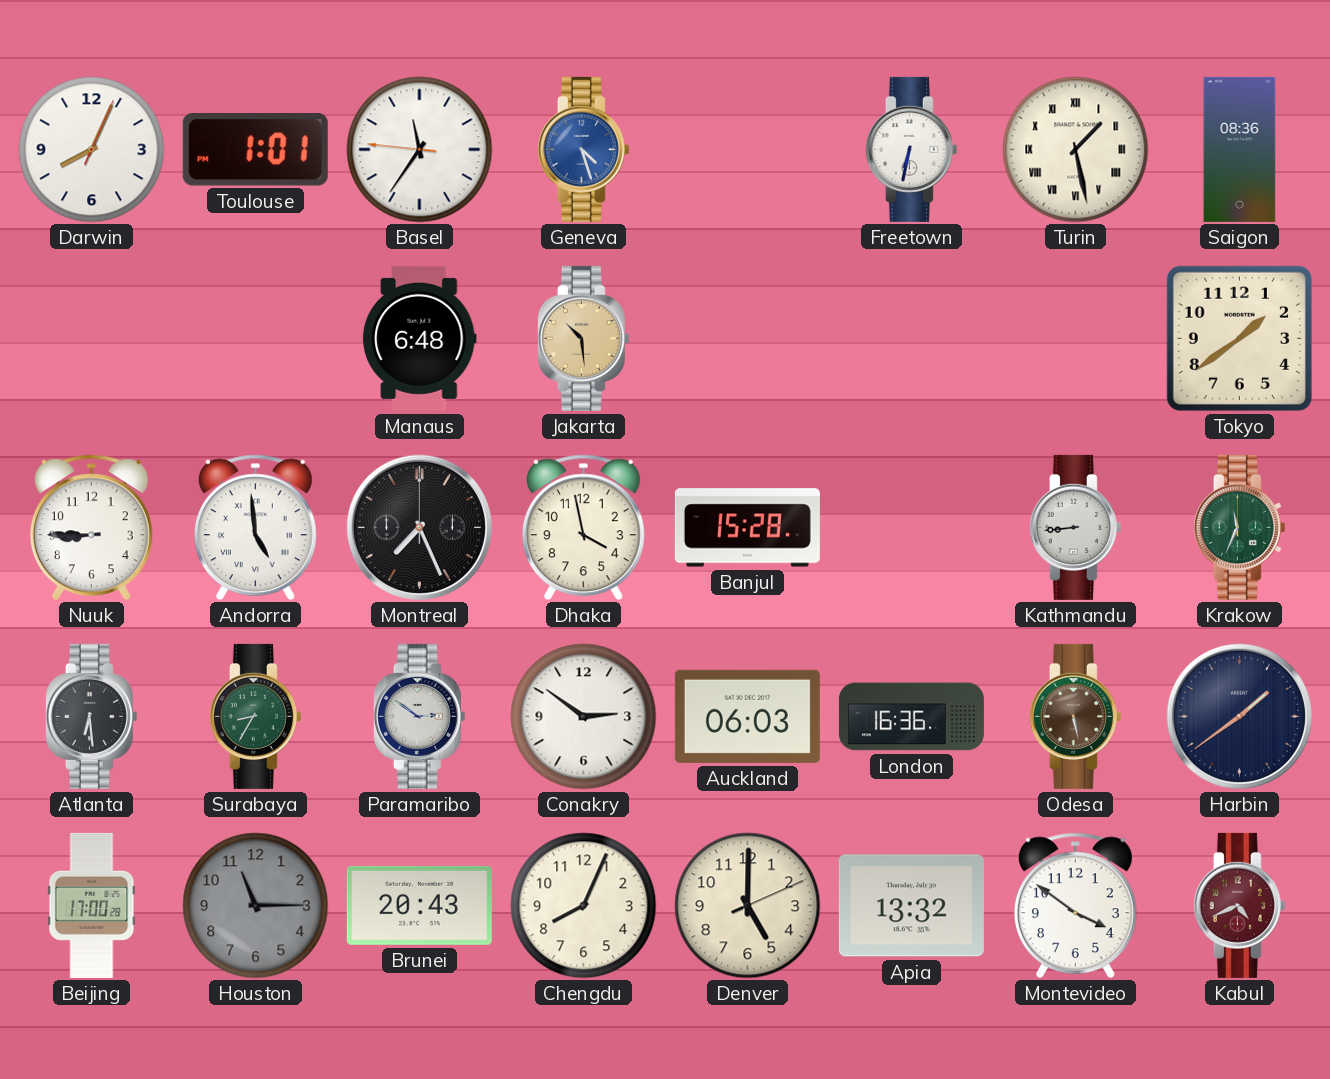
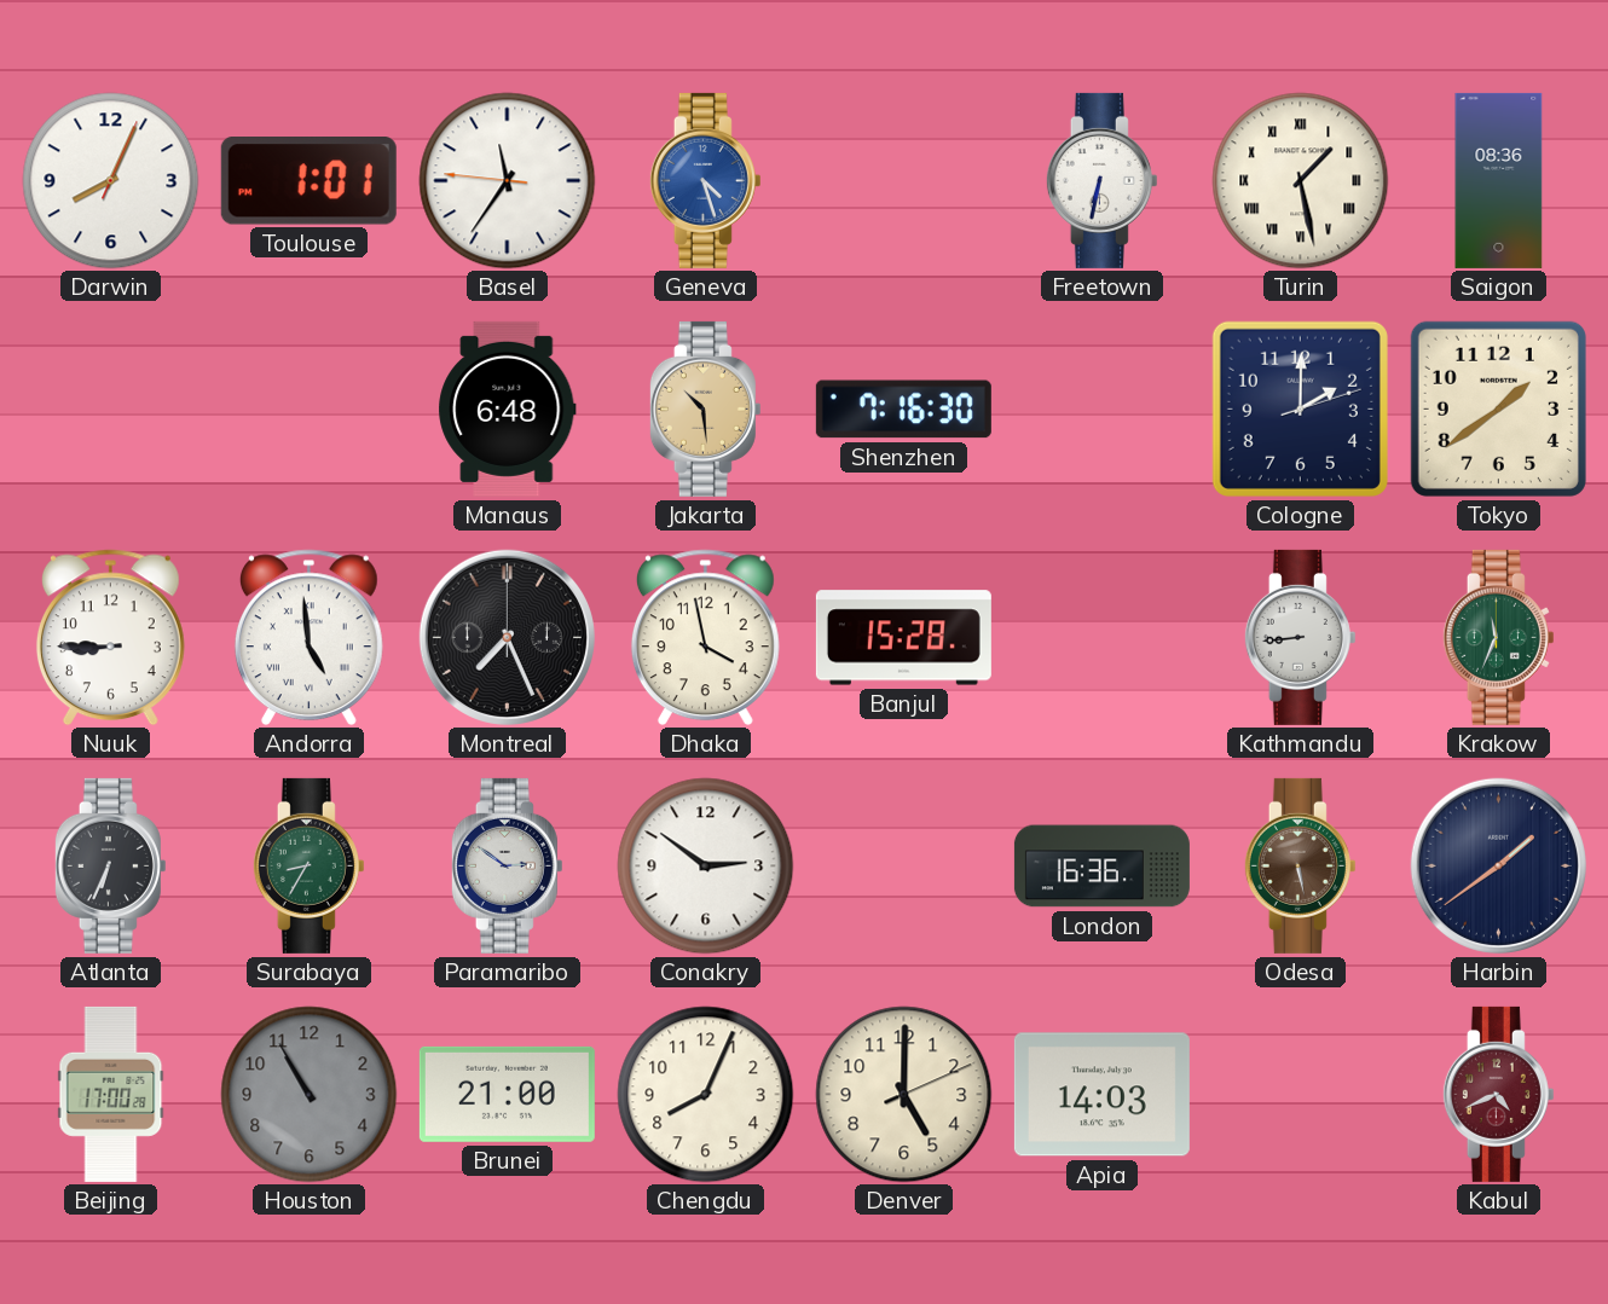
Shenzhen: none -> 7:16
Cologne: none -> 2:00
Atlanta: 6:29 -> 6:34
Auckland: 06:03 -> none
Houston: 11:15 -> 10:55
Brunei: 20:43 -> 21:00
Apia: 13:32 -> 14:03
Montevideo: 3:51 -> none
